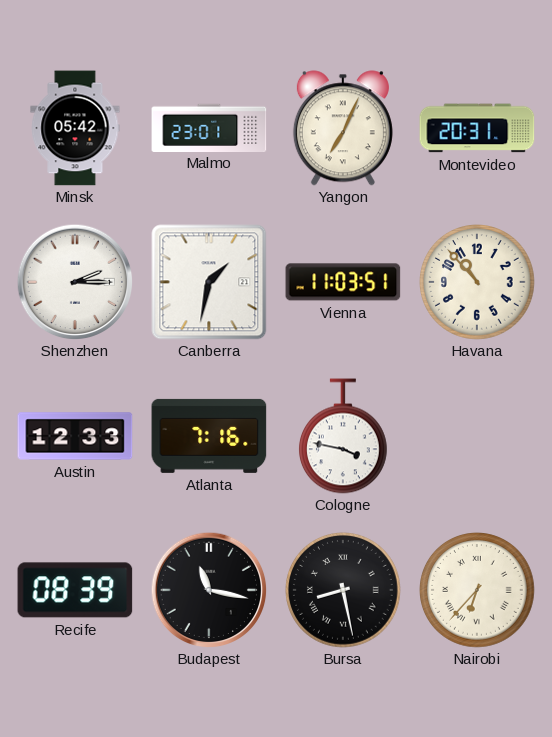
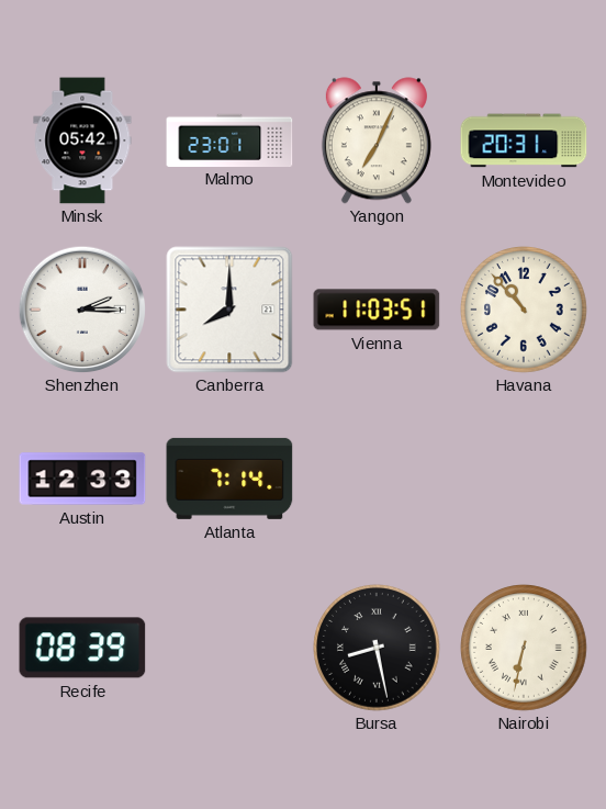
Canberra: 1:32 -> 8:00
Atlanta: 7:16 -> 7:14
Cologne: 3:47 -> none
Budapest: 11:17 -> none
Nairobi: 6:37 -> 6:32
